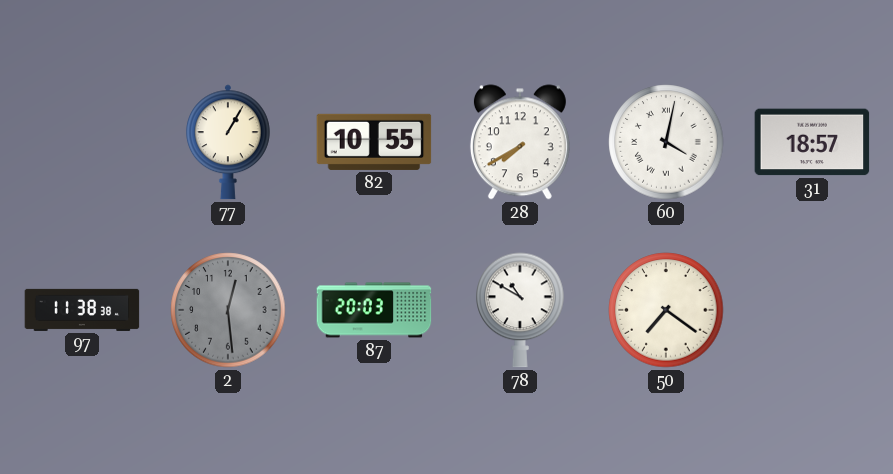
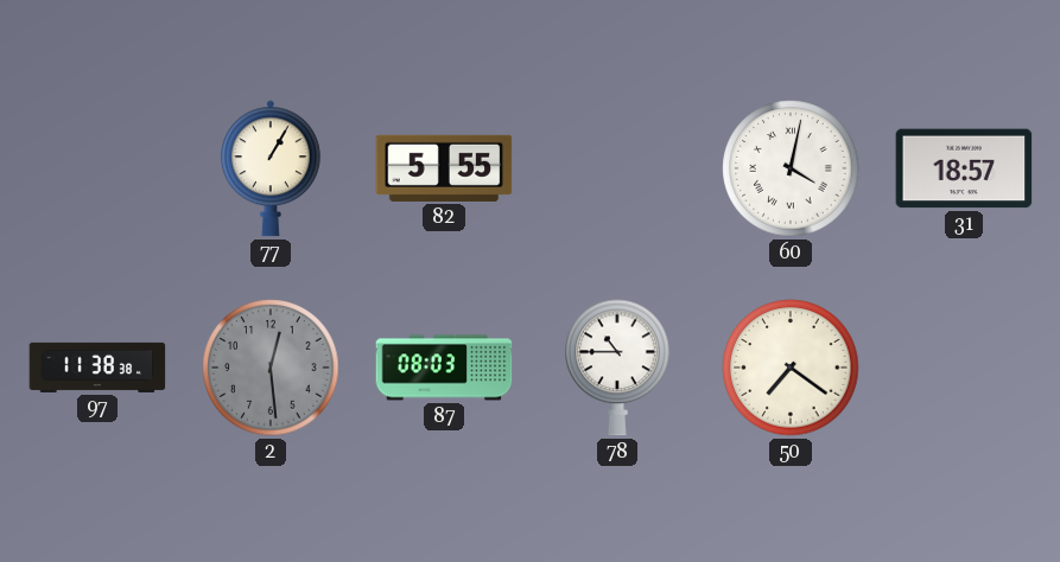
82: 10:55 -> 5:55
28: 7:40 -> none
87: 20:03 -> 08:03
78: 10:50 -> 10:45
